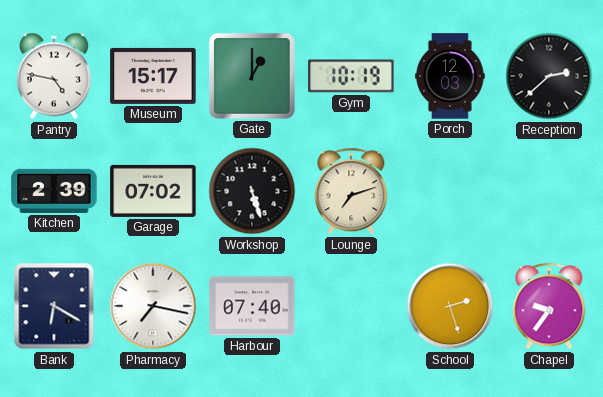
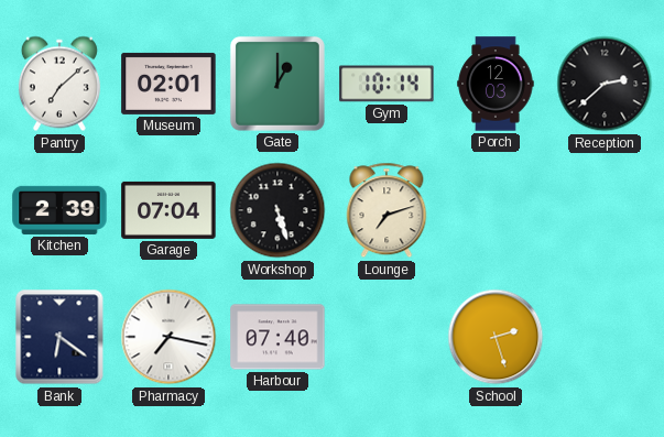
Pantry: 4:47 -> 7:08
Museum: 15:17 -> 02:01
Gym: 10:19 -> 10:14
Garage: 07:02 -> 07:04
Bank: 6:20 -> 6:21
Chapel: 9:36 -> none
